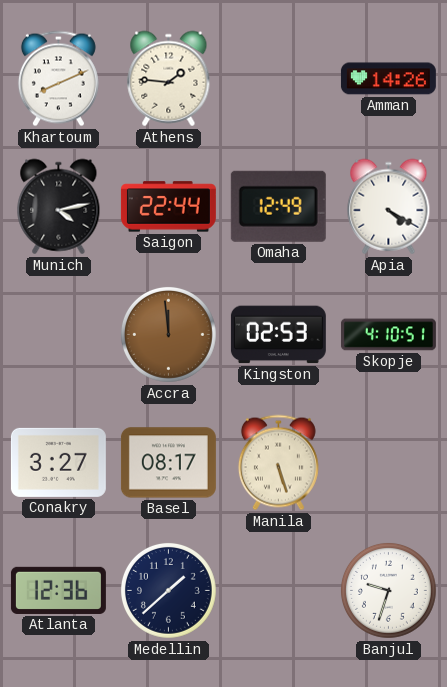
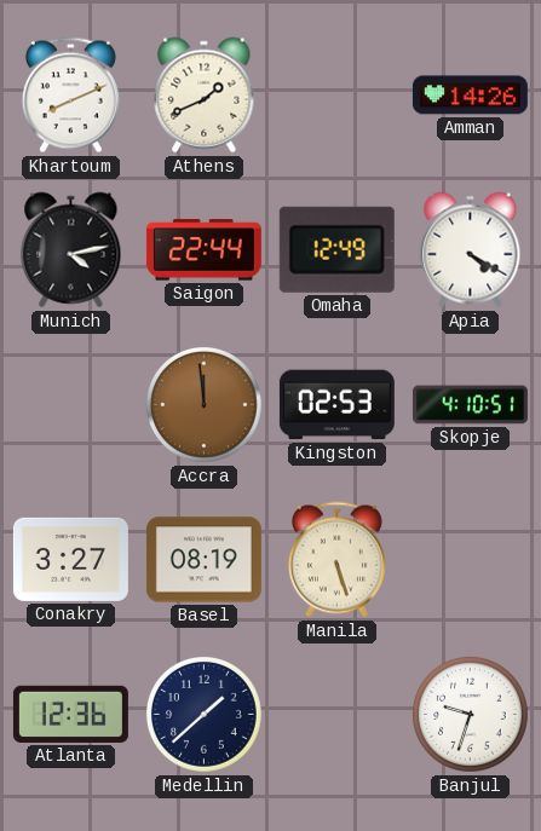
Athens: 1:46 -> 1:41
Basel: 08:17 -> 08:19
